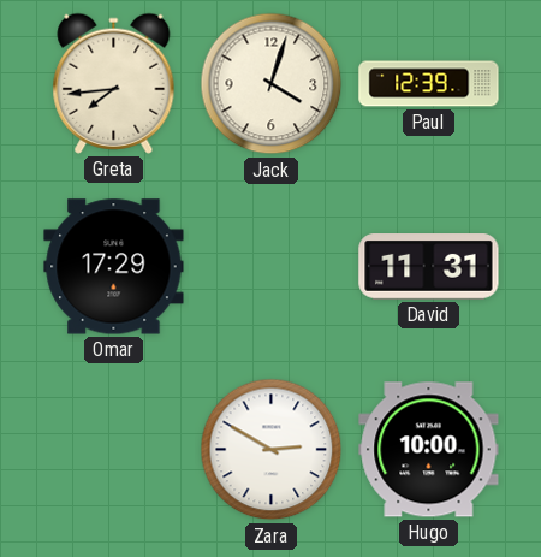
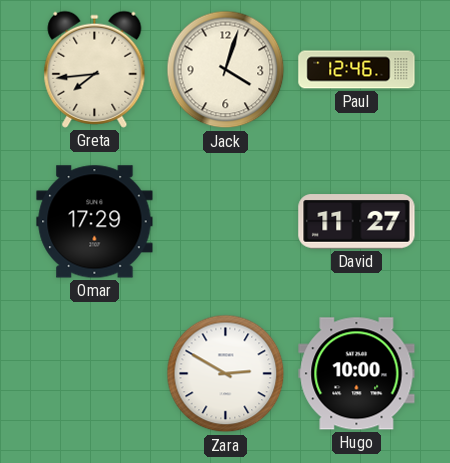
Paul: 12:39 -> 12:46
David: 11:31 -> 11:27
